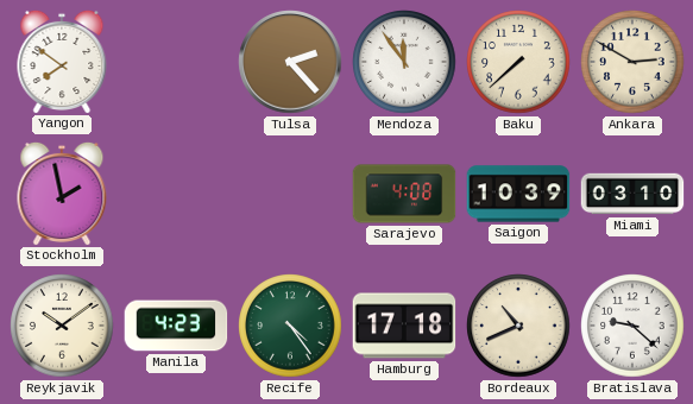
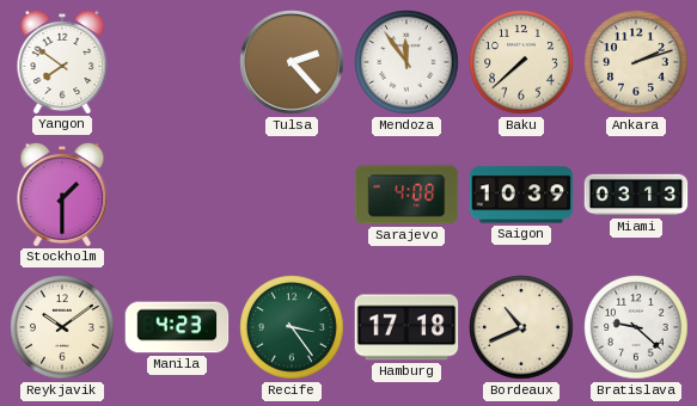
Ankara: 2:50 -> 2:12
Stockholm: 1:58 -> 1:30
Miami: 03:10 -> 03:13
Recife: 4:24 -> 3:24
